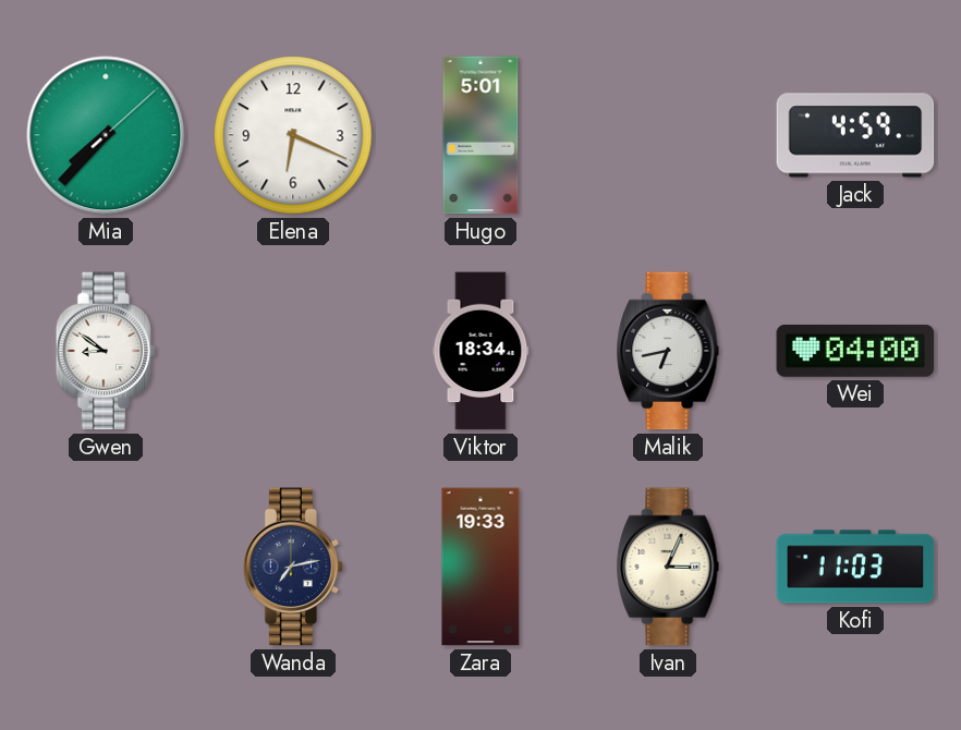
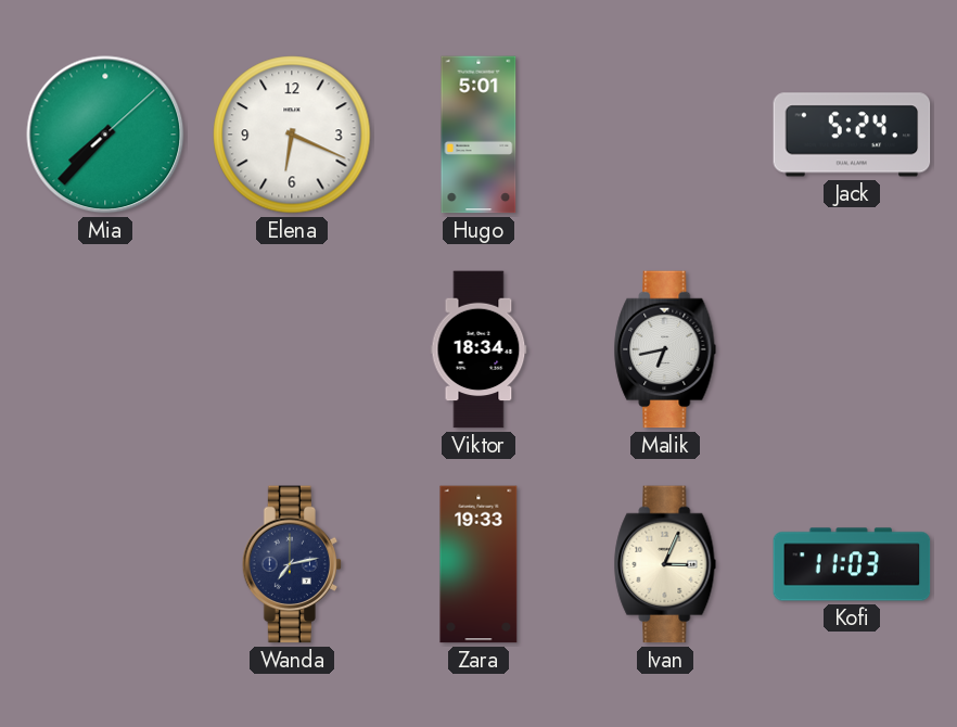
Jack: 4:59 -> 5:24
Gwen: 8:51 -> none
Wei: 04:00 -> none
